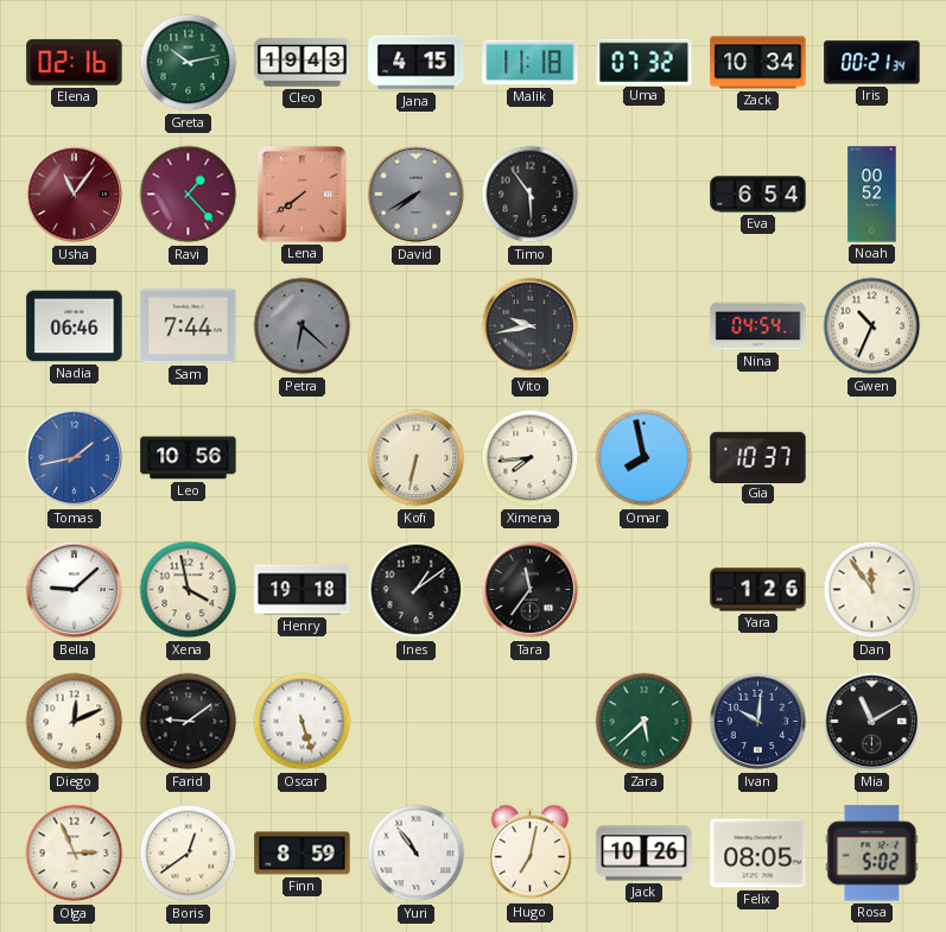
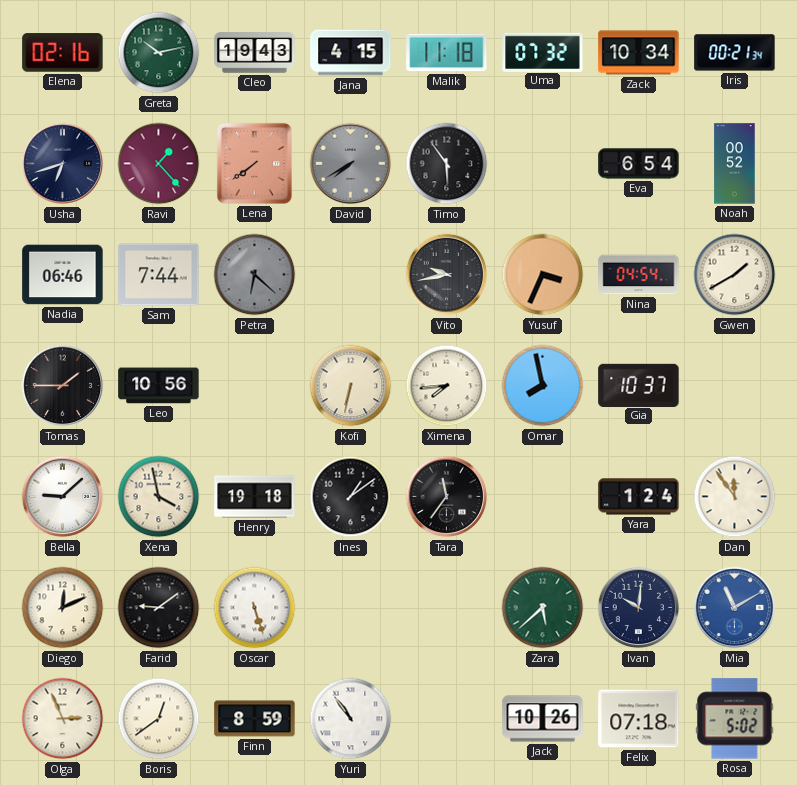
Usha: 11:06 -> 6:42
Usha dial: burgundy -> navy
Yusuf: none -> 3:34
Gwen: 10:34 -> 1:40
Tomas: 1:43 -> 1:45
Tomas dial: blue -> black
Yara: 1:26 -> 1:24
Mia dial: black -> blue
Hugo: 7:02 -> none
Felix: 08:05 -> 07:18
